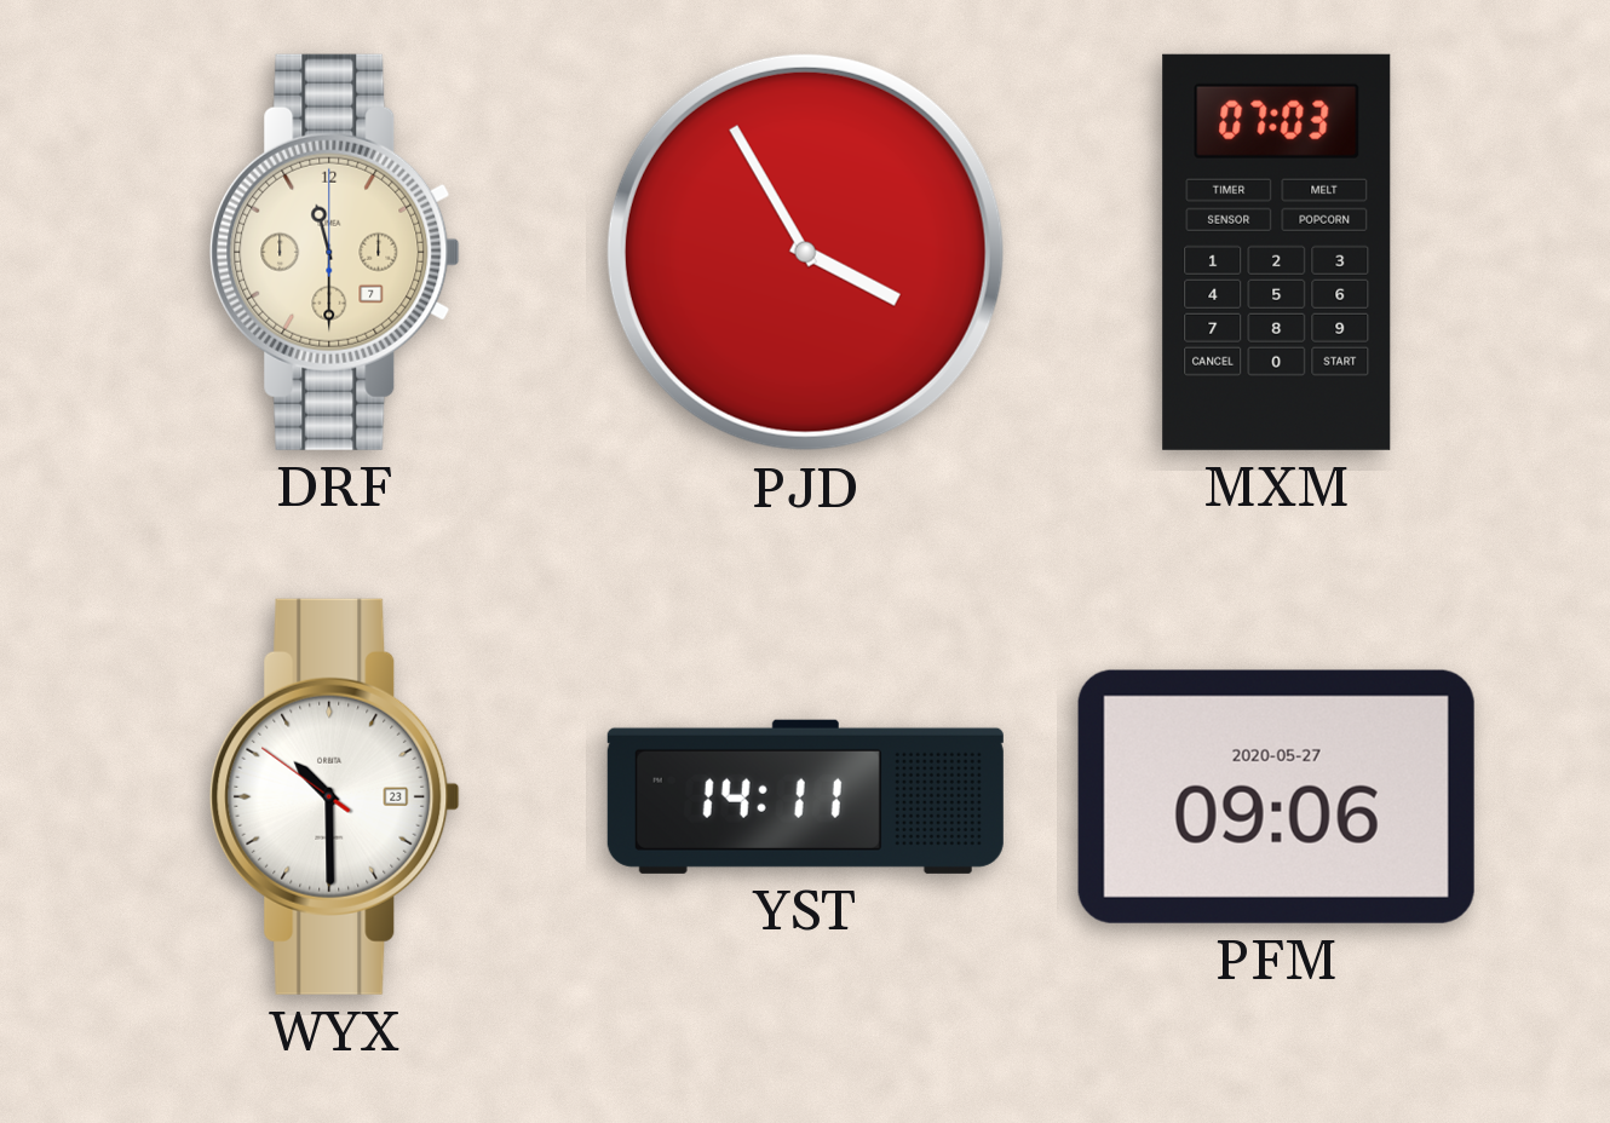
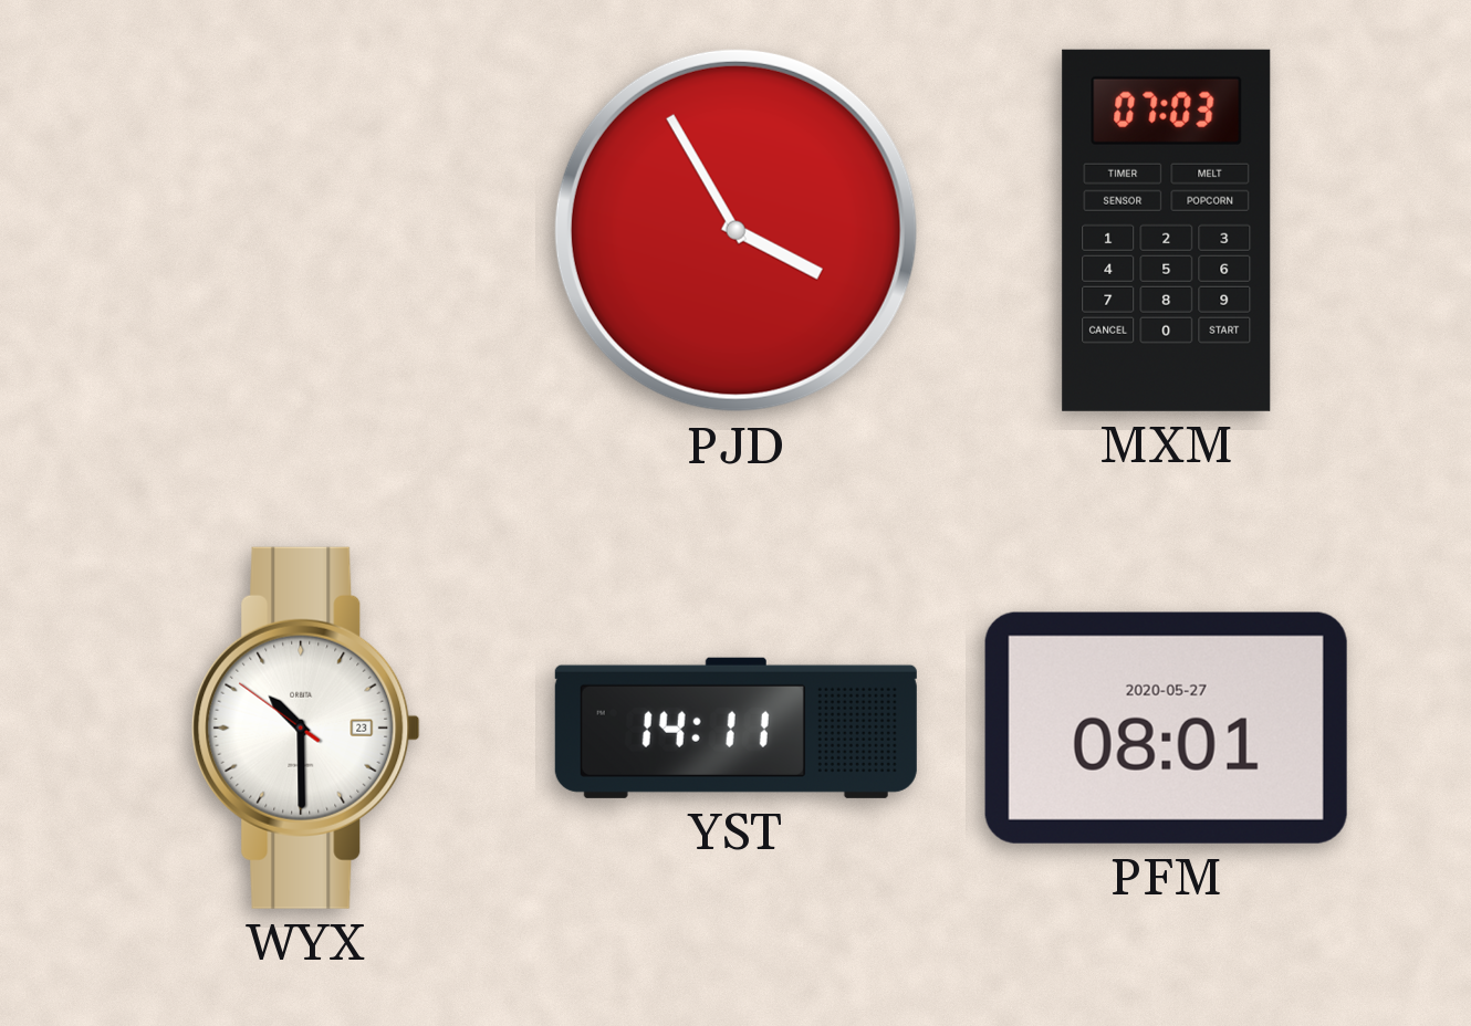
DRF: 11:30 -> none
PFM: 09:06 -> 08:01
